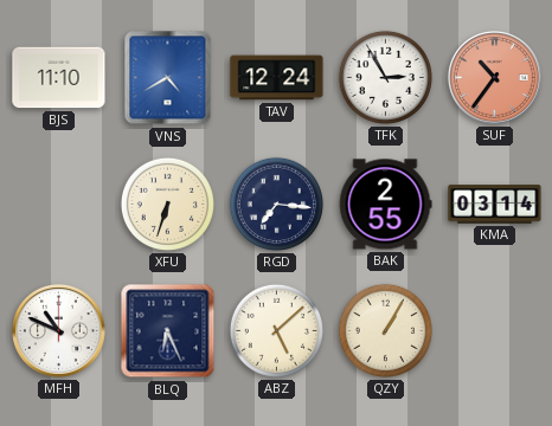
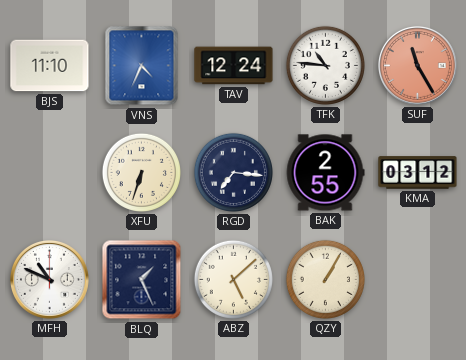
VNS: 4:40 -> 4:34
TFK: 2:55 -> 10:46
SUF: 10:36 -> 11:25
KMA: 03:14 -> 03:12
BLQ: 6:26 -> 1:26
